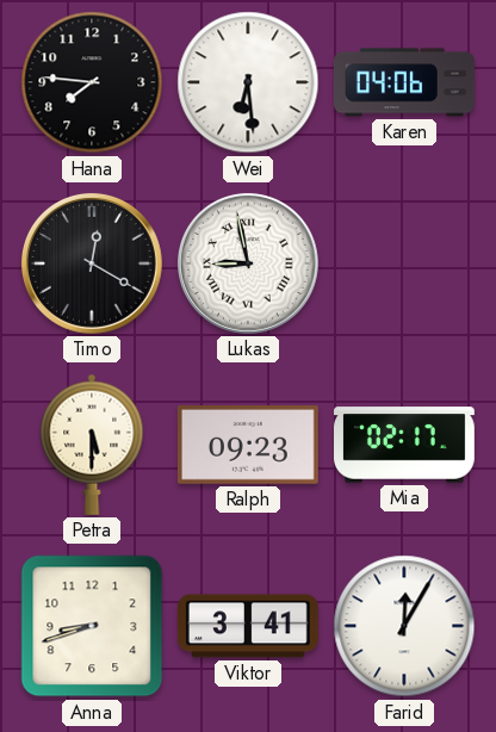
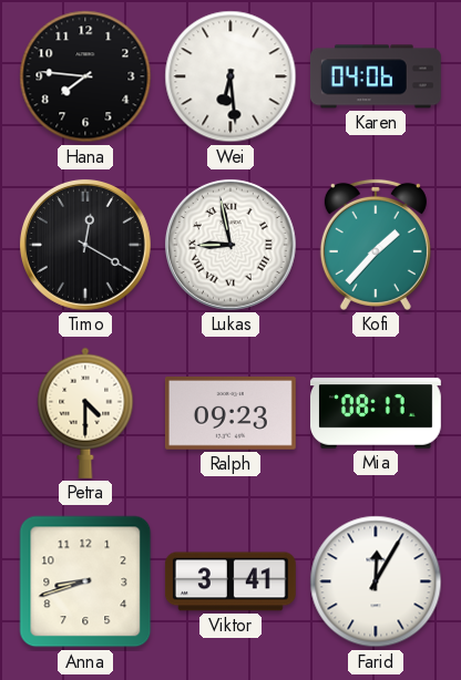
Kofi: none -> 1:37
Petra: 5:30 -> 4:30
Mia: 02:17 -> 08:17
